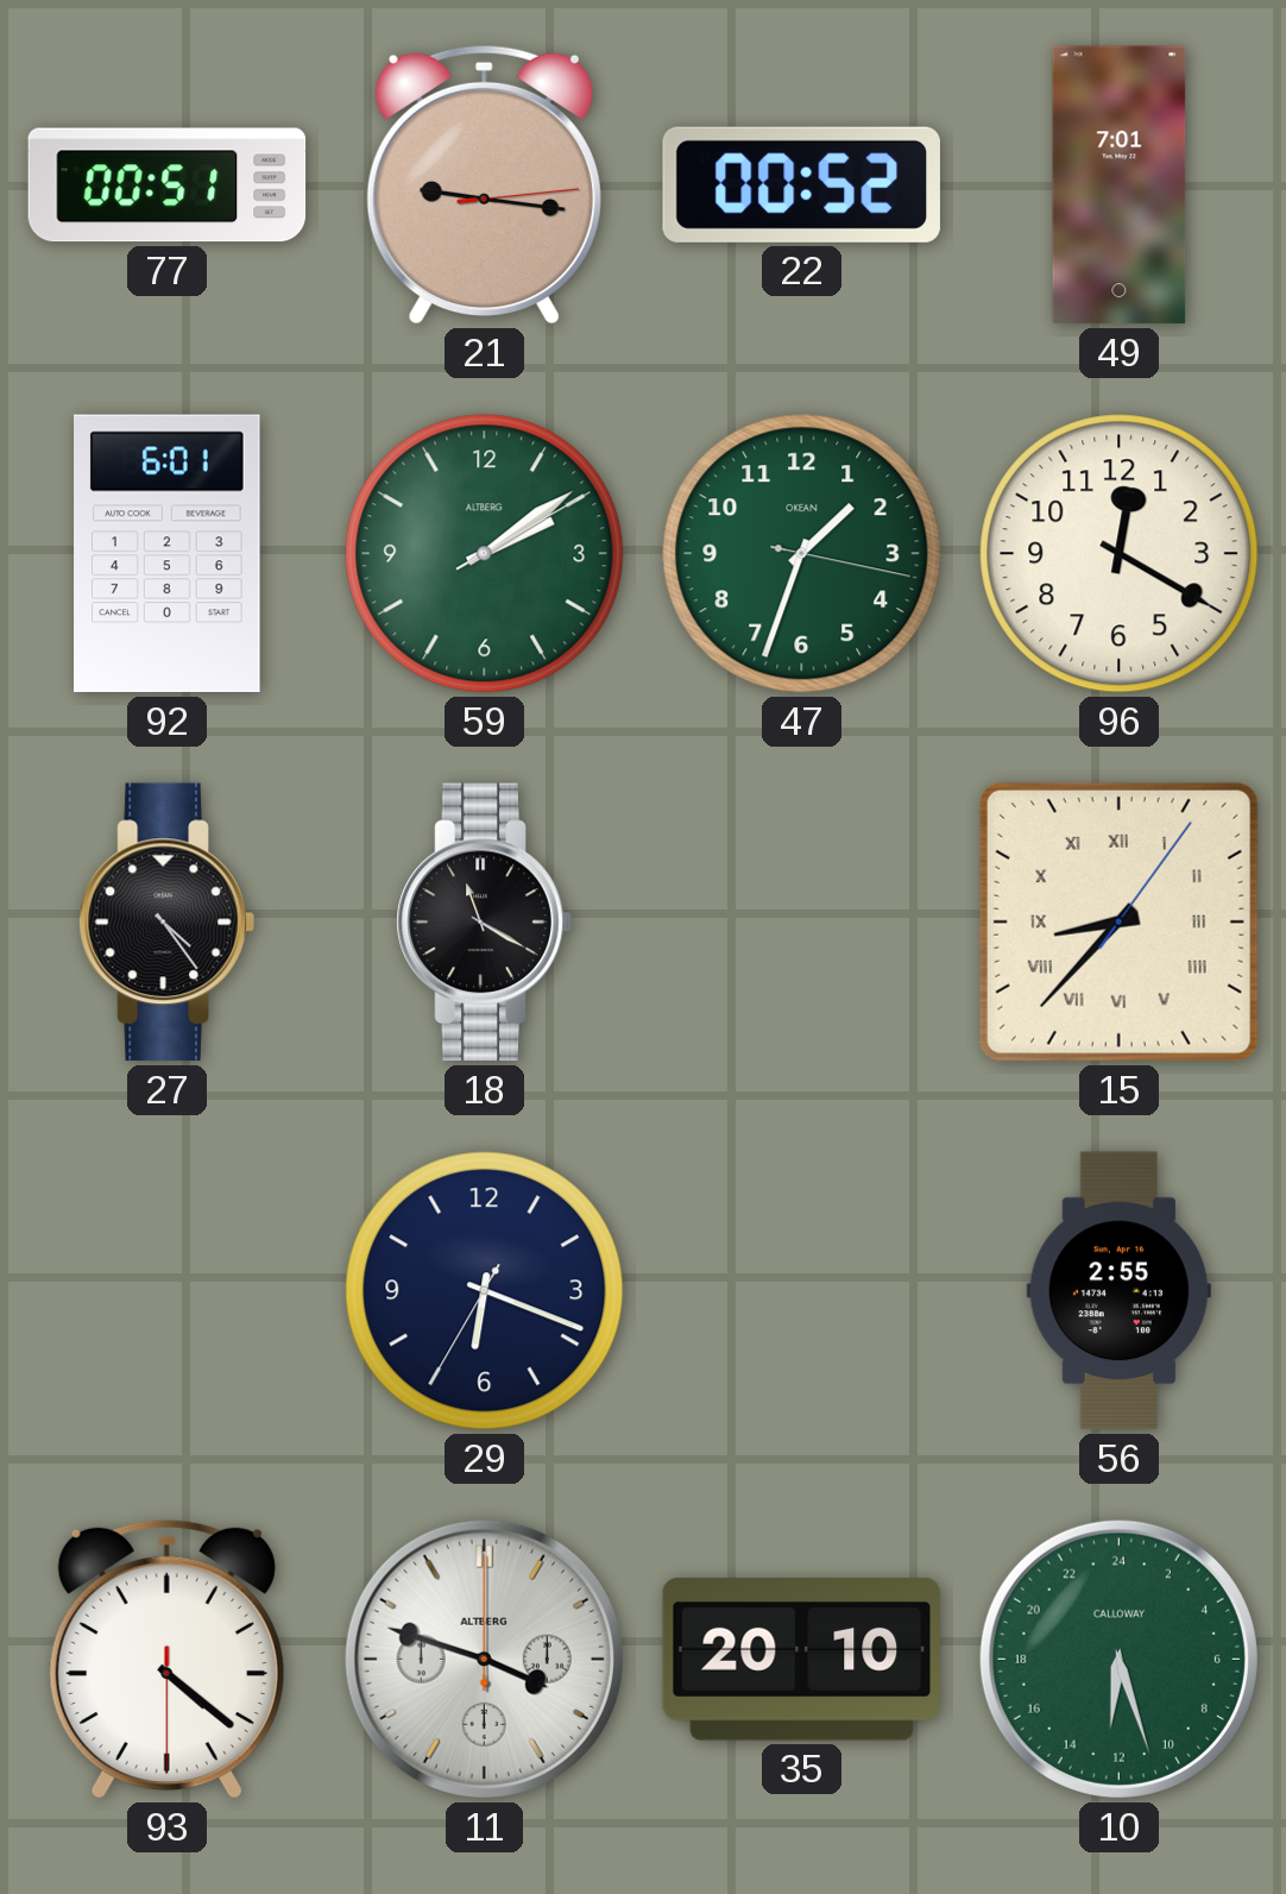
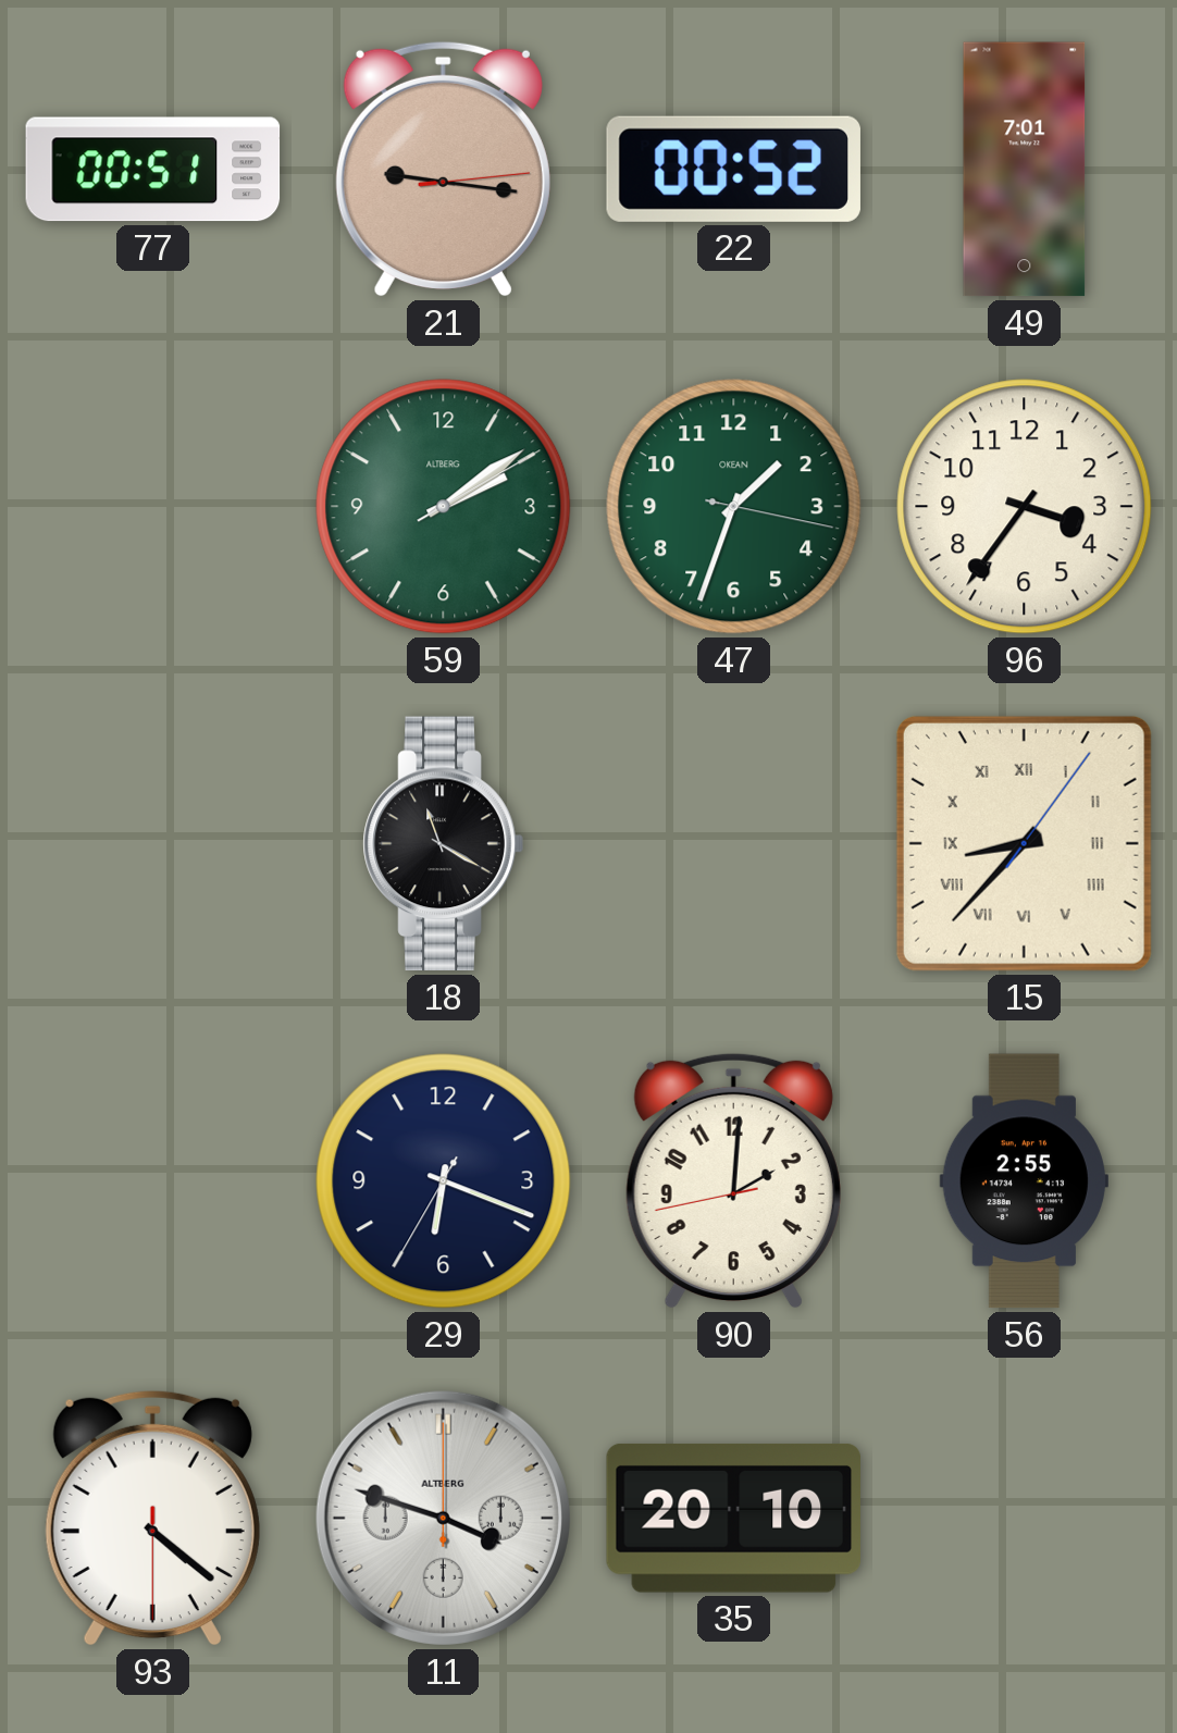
92: 6:01 -> none
96: 12:20 -> 3:36
27: 4:24 -> none
90: none -> 2:00
10: 12:27 -> none
